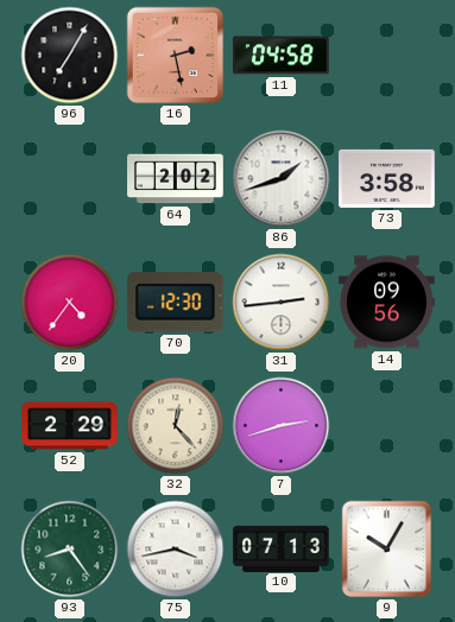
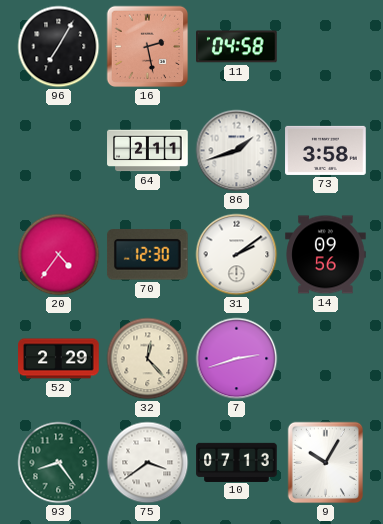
64: 2:02 -> 2:11
31: 2:44 -> 2:09
75: 3:43 -> 3:39
